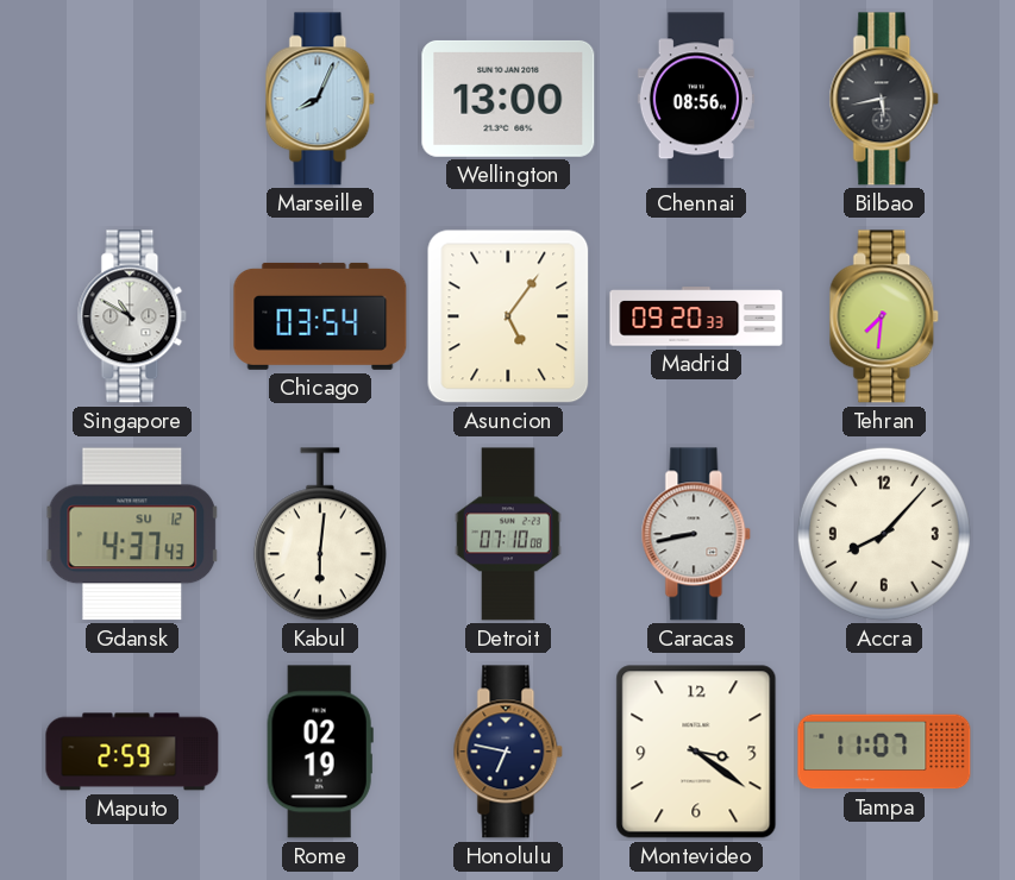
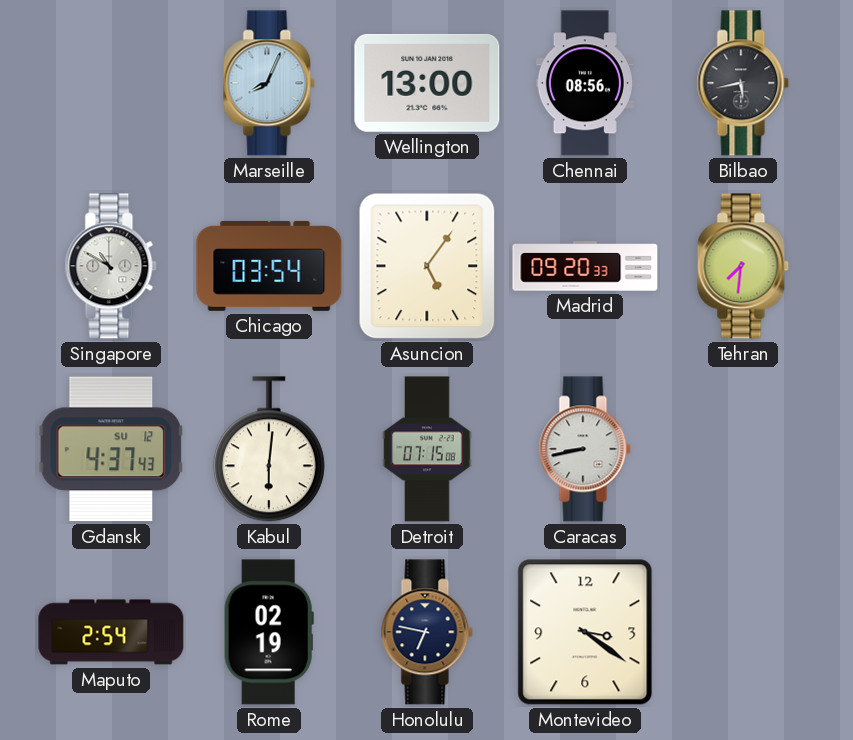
Detroit: 07:10 -> 07:15
Accra: 8:07 -> none
Maputo: 2:59 -> 2:54
Tampa: 11:07 -> none
